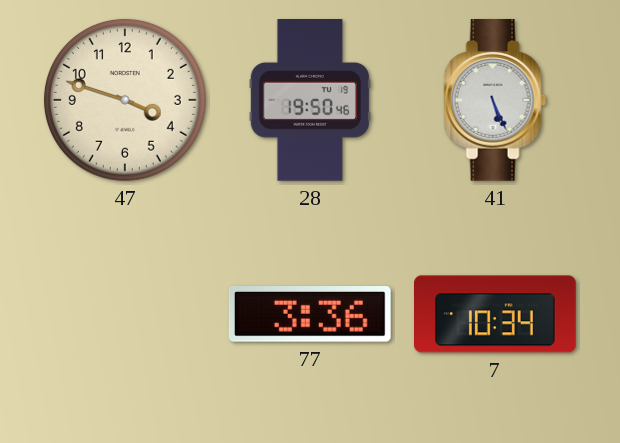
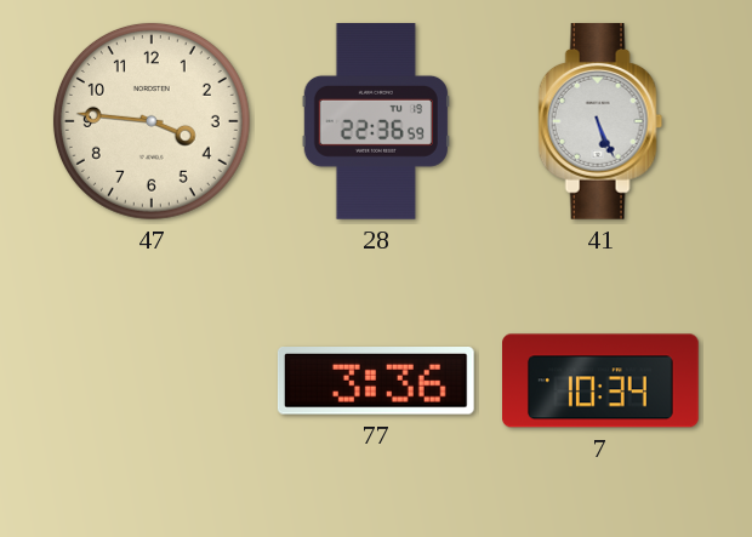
47: 3:48 -> 3:46
28: 19:50 -> 22:36
